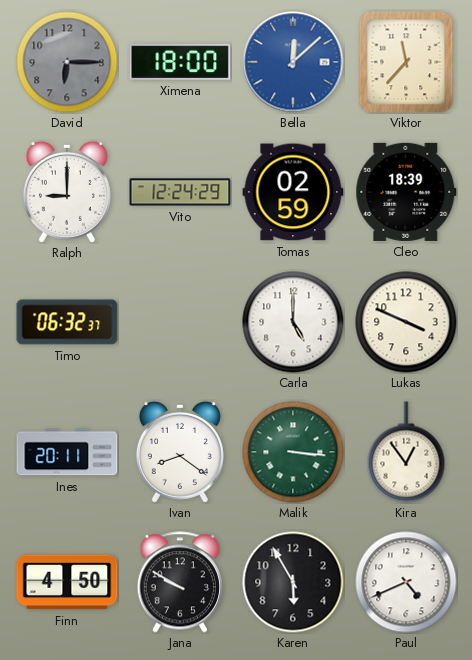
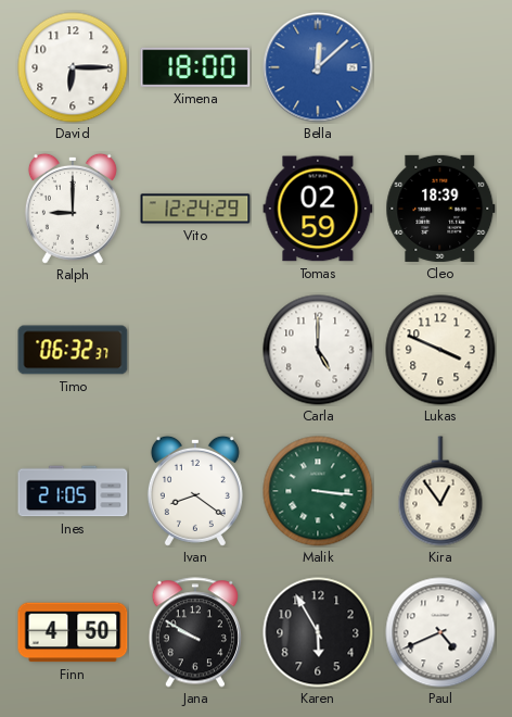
David dial: grey -> white
Viktor: 11:37 -> none
Ines: 20:11 -> 21:05
